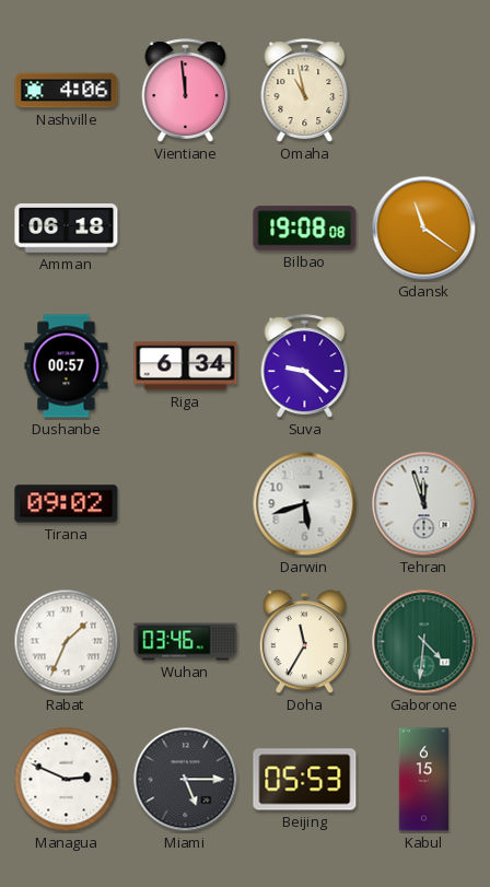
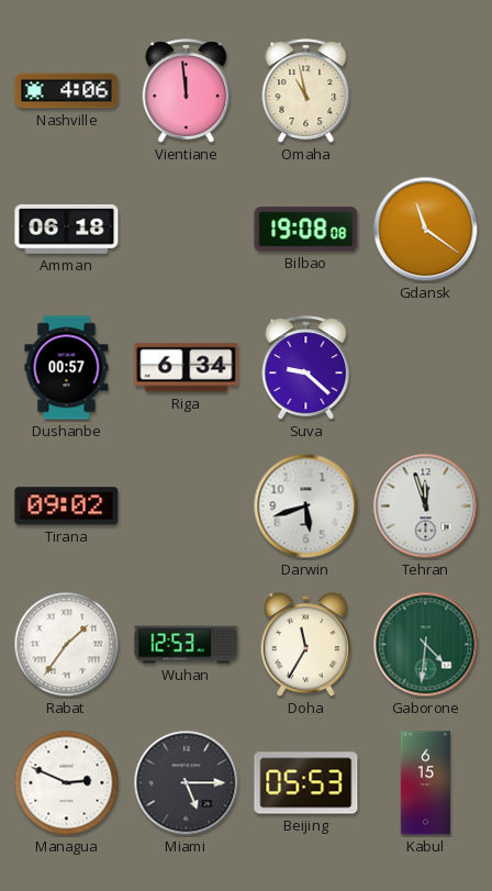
Rabat: 1:34 -> 1:36
Wuhan: 03:46 -> 12:53
